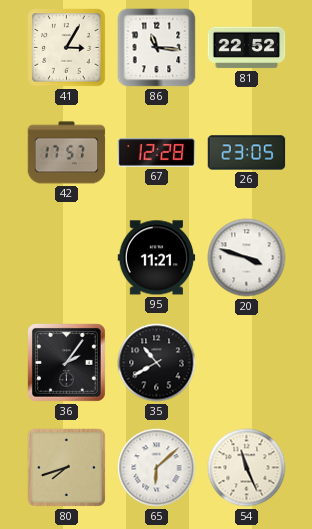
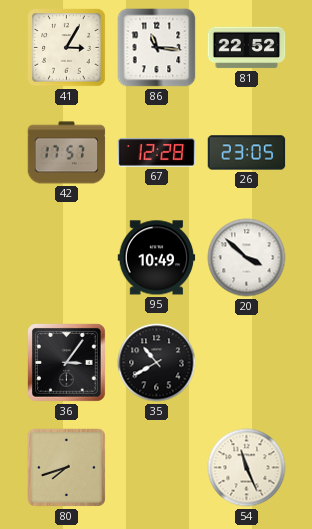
95: 11:21 -> 10:49
20: 3:48 -> 3:52
36: 2:06 -> 3:06
65: 6:08 -> none
